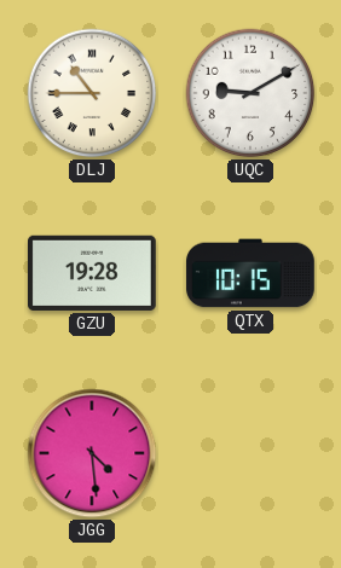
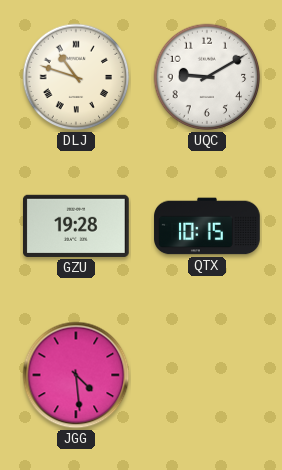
DLJ: 10:45 -> 10:48
